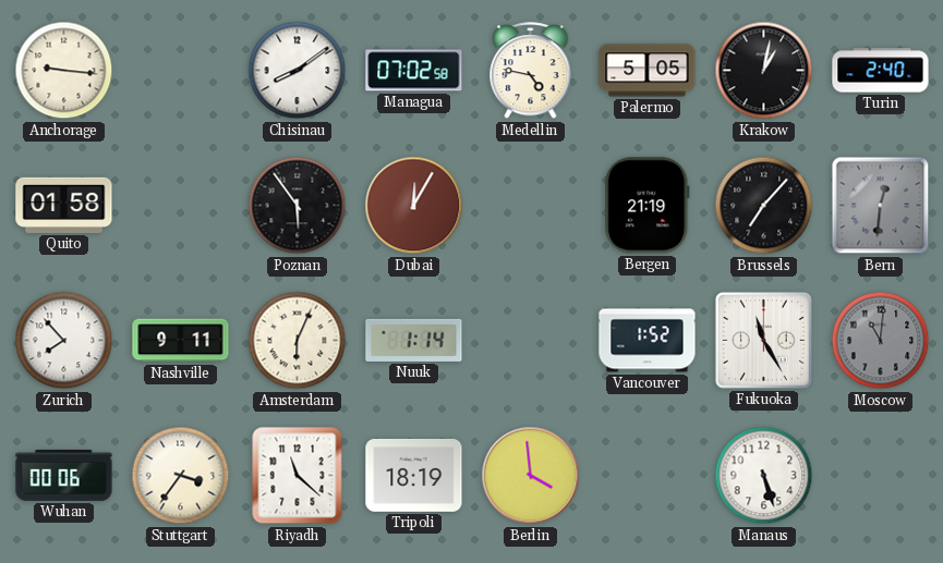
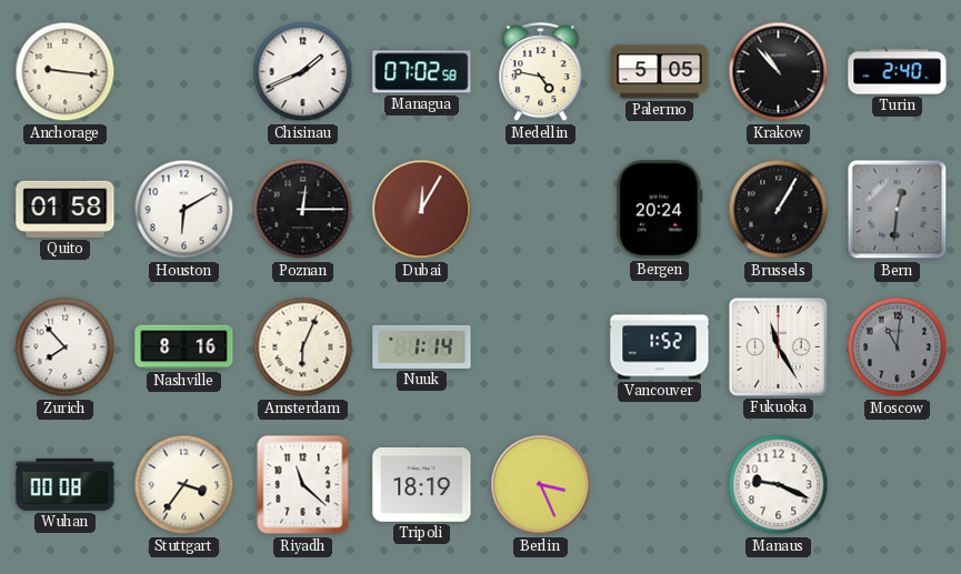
Chisinau: 8:09 -> 1:41
Krakow: 1:02 -> 10:53
Houston: none -> 6:10
Poznan: 5:54 -> 12:15
Bergen: 21:19 -> 20:24
Brussels: 7:07 -> 1:05
Nashville: 9:11 -> 8:16
Wuhan: 00:06 -> 00:08
Berlin: 3:59 -> 3:26
Manaus: 5:27 -> 9:19
